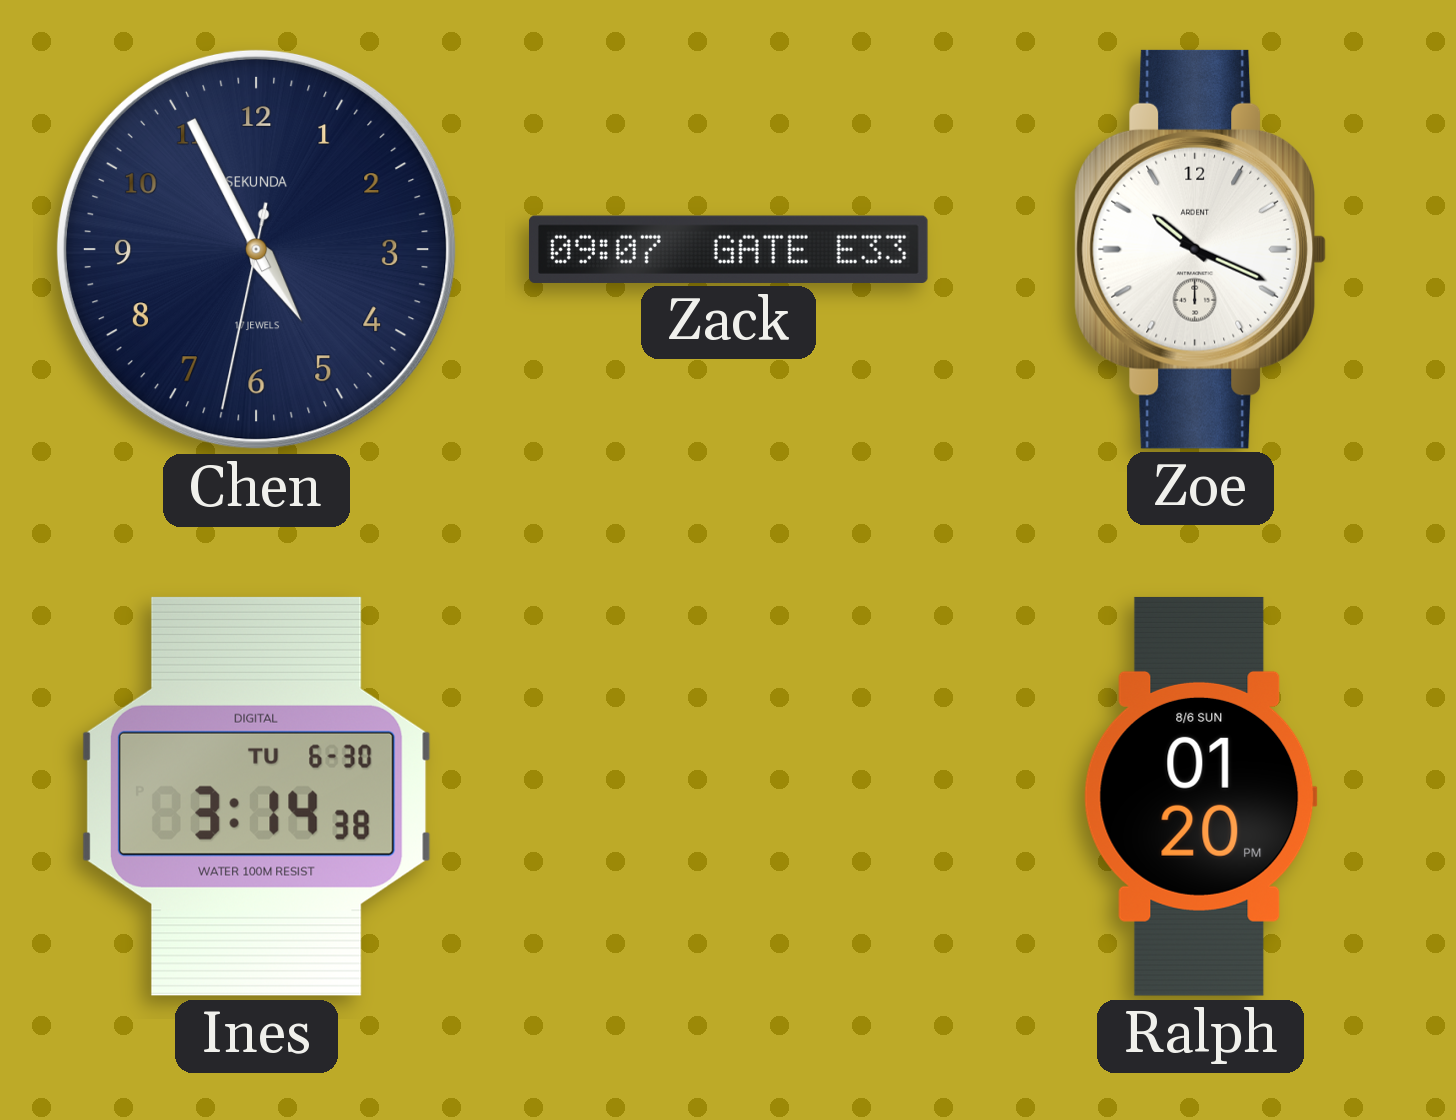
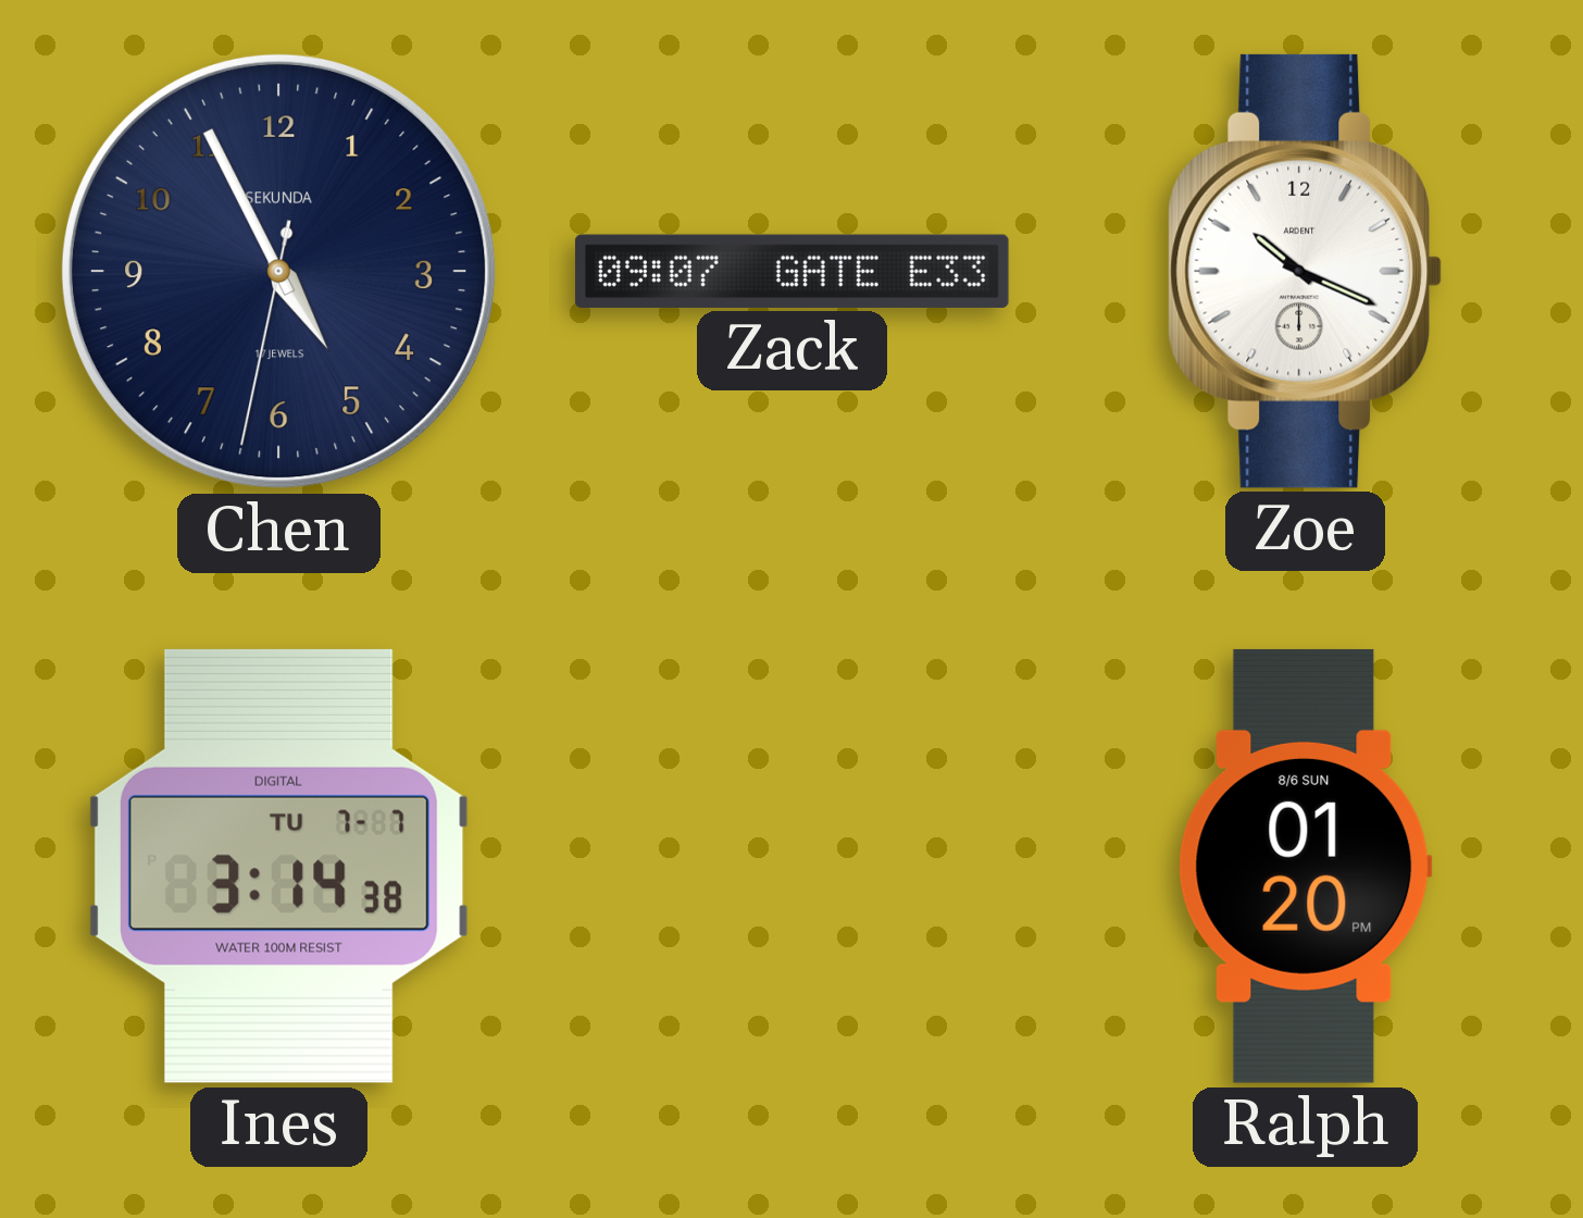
Ines date: TU 6-30 -> TU 7-7
